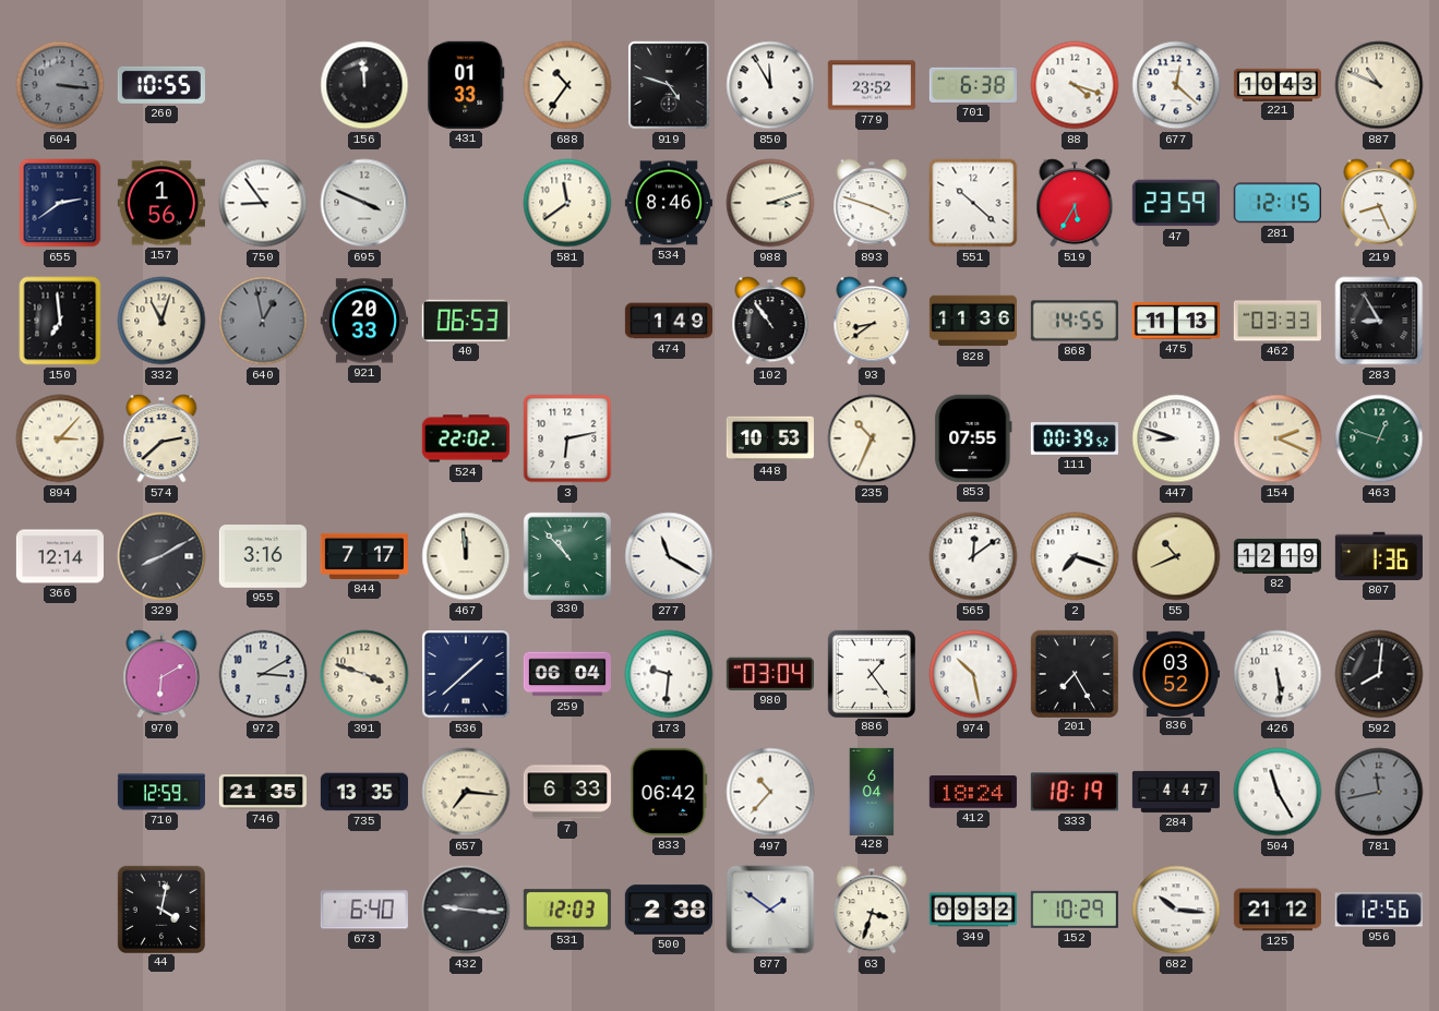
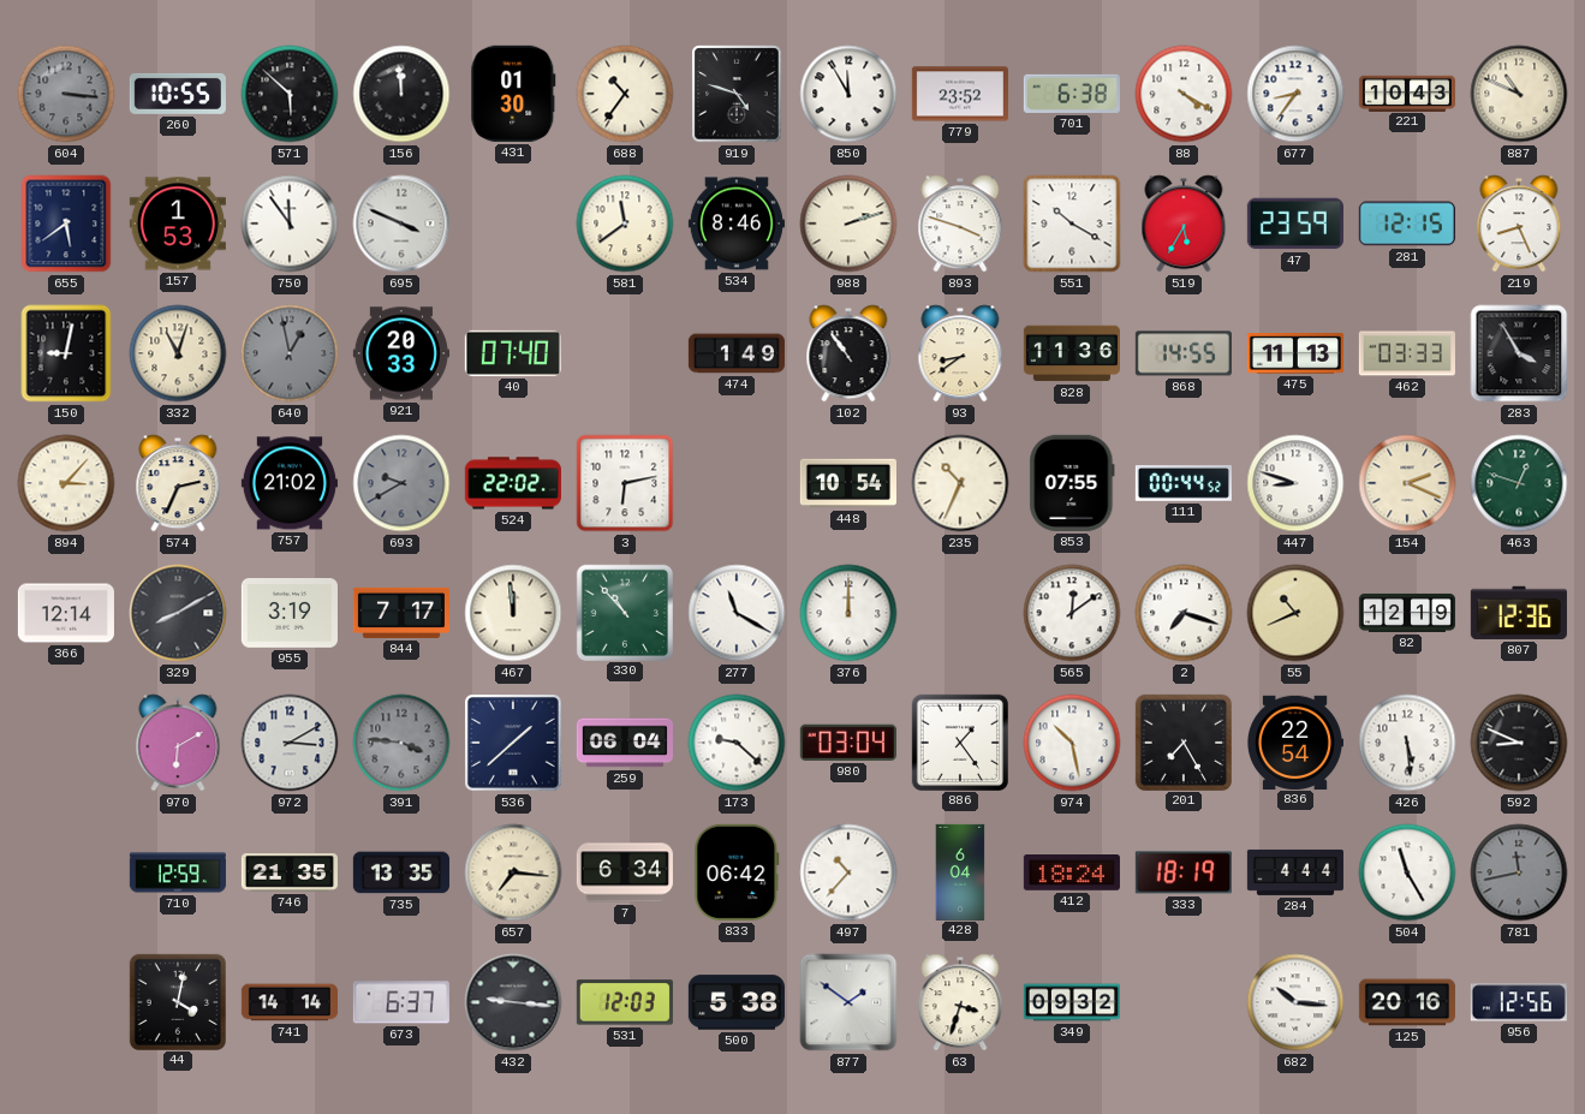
571: none -> 5:52
431: 01:33 -> 01:30
88: 4:18 -> 4:20
677: 12:22 -> 8:36
655: 2:39 -> 5:39
157: 1:56 -> 1:53
750: 8:54 -> 11:54
988: 3:12 -> 2:12
551: 10:22 -> 10:20
150: 6:59 -> 9:02
40: 06:53 -> 07:40
283: 8:55 -> 3:55
574: 2:38 -> 2:34
757: none -> 21:02
693: none -> 9:40
448: 10:53 -> 10:54
111: 00:39 -> 00:44
955: 3:16 -> 3:19
376: none -> 12:00
807: 1:36 -> 12:36
391: 3:48 -> 3:46
391 dial: cream -> grey
173: 9:31 -> 9:22
836: 03:52 -> 22:54
592: 8:01 -> 8:49
7: 6:33 -> 6:34
284: 4:47 -> 4:44
741: none -> 14:14
673: 6:40 -> 6:37
500: 2:38 -> 5:38
152: 10:29 -> none
125: 21:12 -> 20:16
